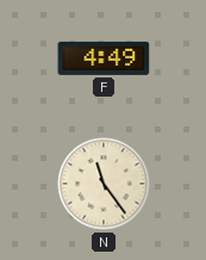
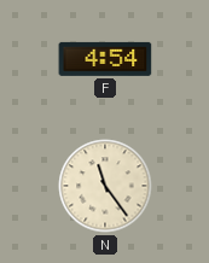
F: 4:49 -> 4:54
